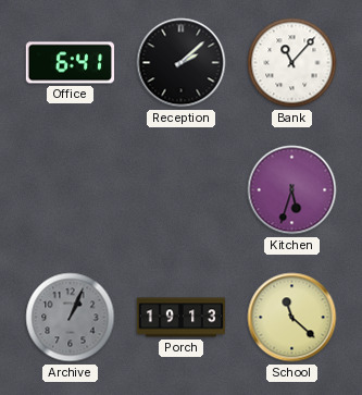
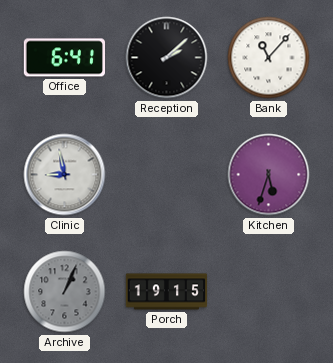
Clinic: none -> 8:58
Porch: 19:13 -> 19:15
School: 11:22 -> none
